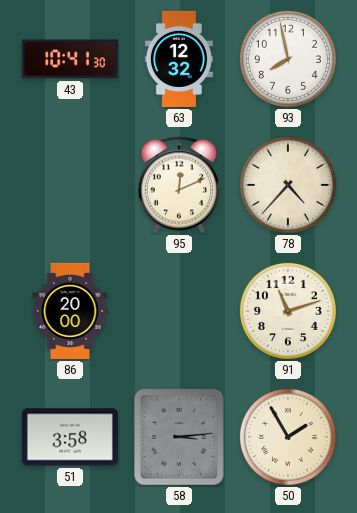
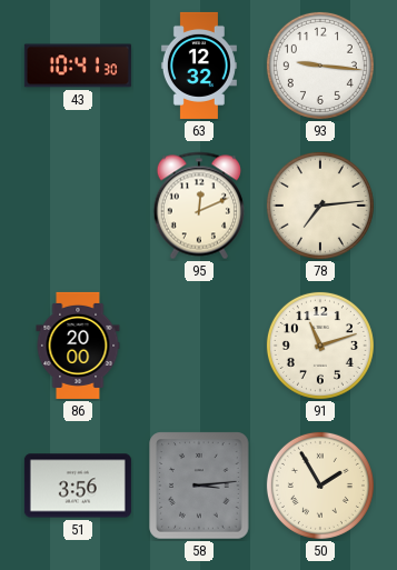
93: 7:58 -> 9:16
78: 4:37 -> 7:14
51: 3:58 -> 3:56
